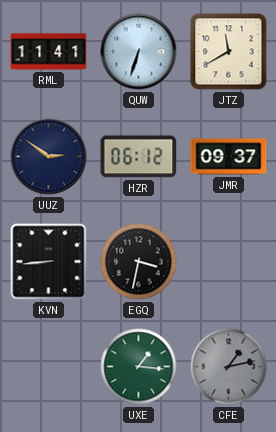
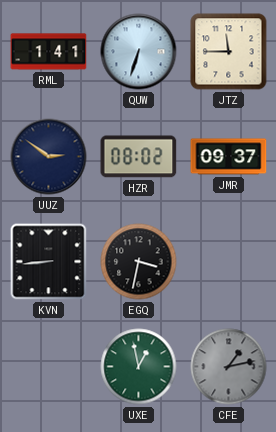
RML: 11:41 -> 1:41
JTZ: 11:40 -> 11:45
HZR: 06:12 -> 08:02
UXE: 1:16 -> 12:58
